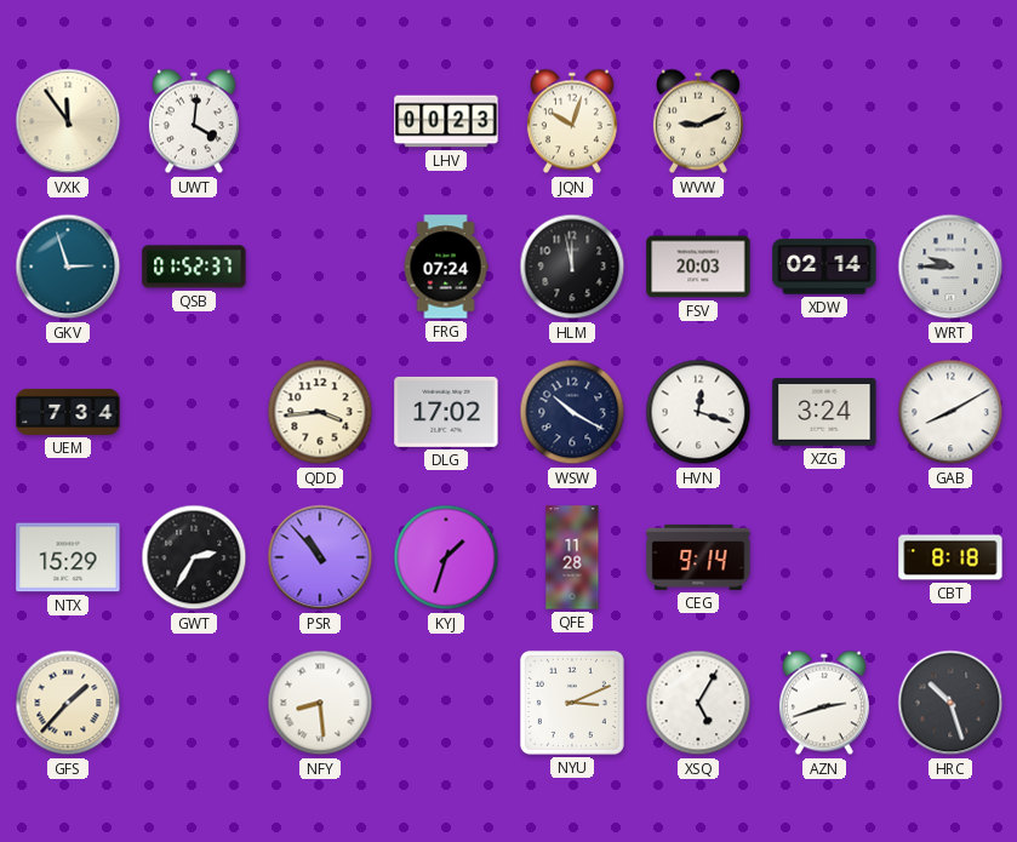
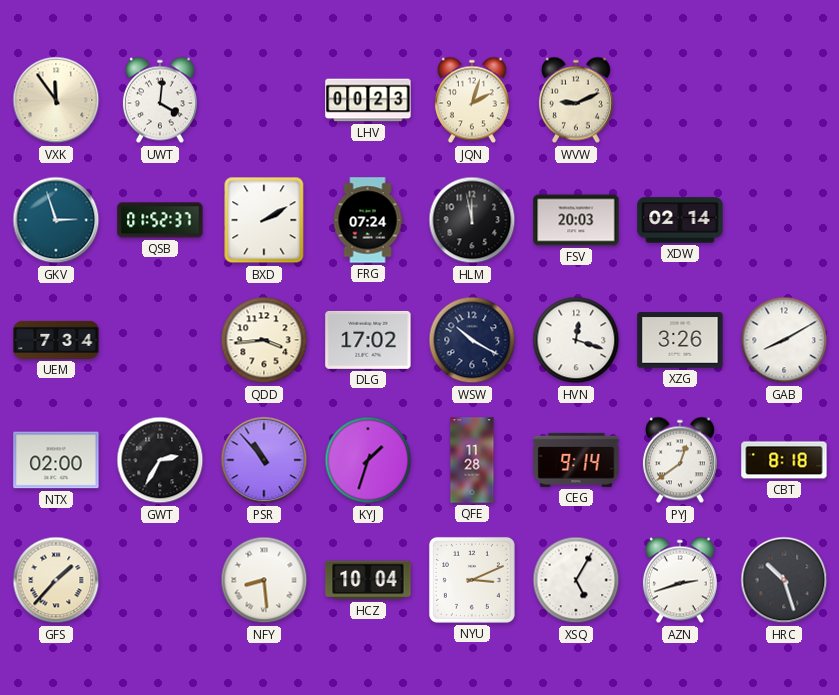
JQN: 10:03 -> 2:03
BXD: none -> 2:10
WRT: 9:45 -> none
XZG: 3:24 -> 3:26
NTX: 15:29 -> 02:00
PYJ: none -> 12:39
HCZ: none -> 10:04
